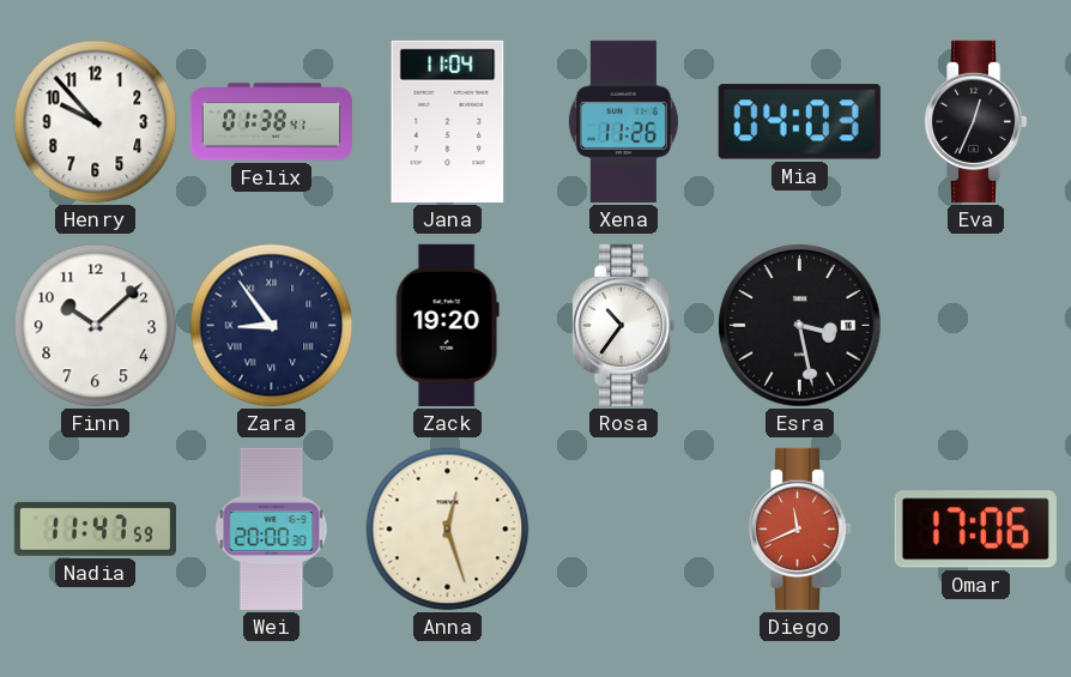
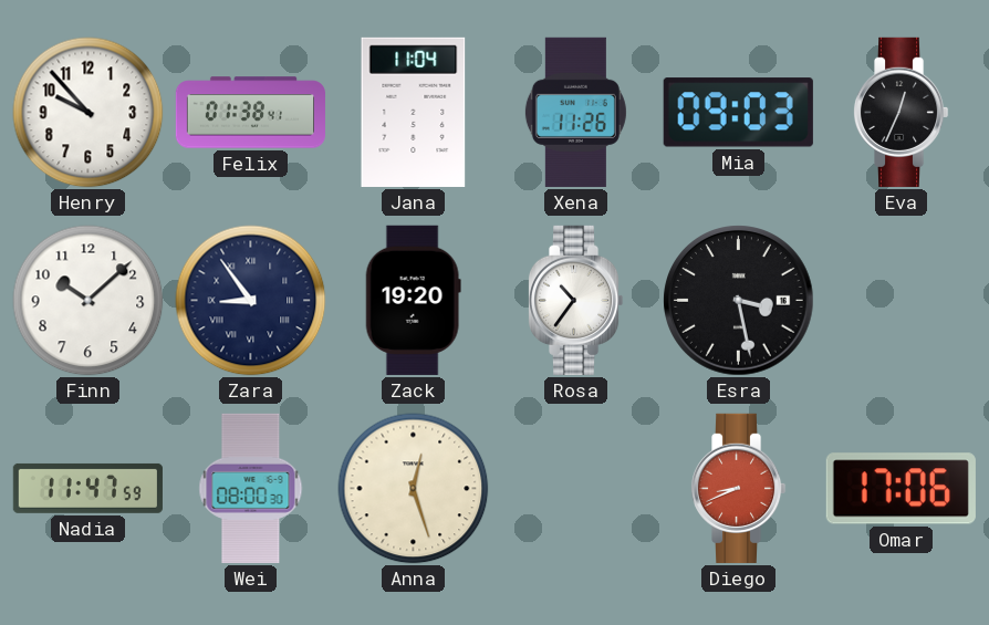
Mia: 04:03 -> 09:03
Wei: 20:00 -> 08:00
Diego: 11:41 -> 8:41
